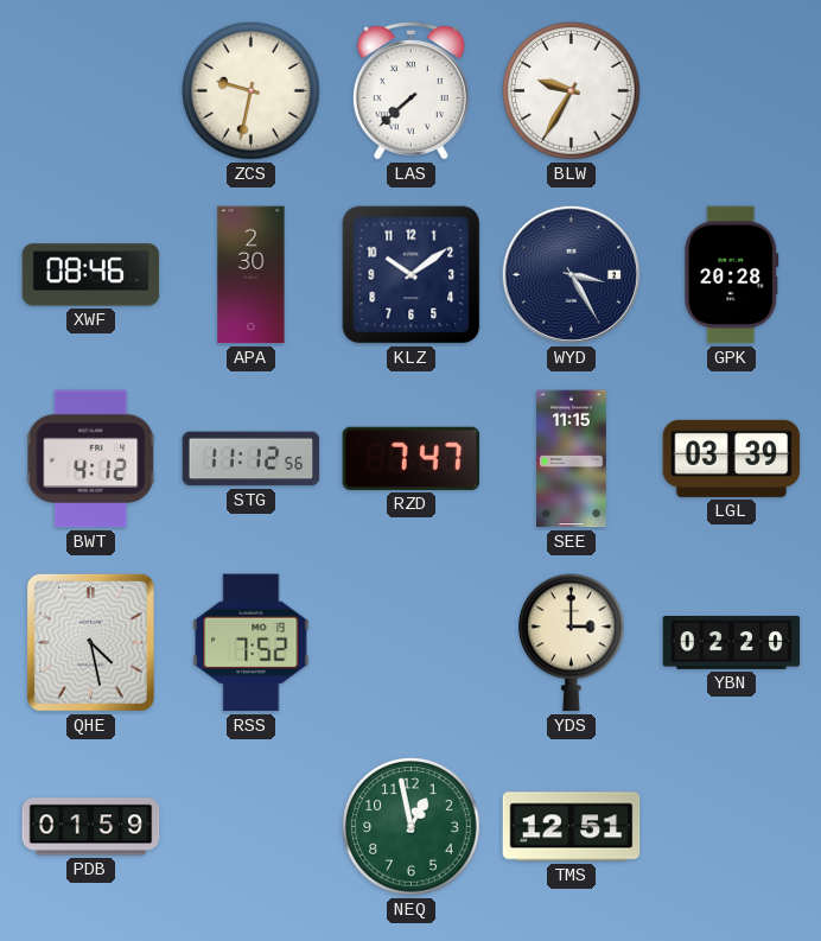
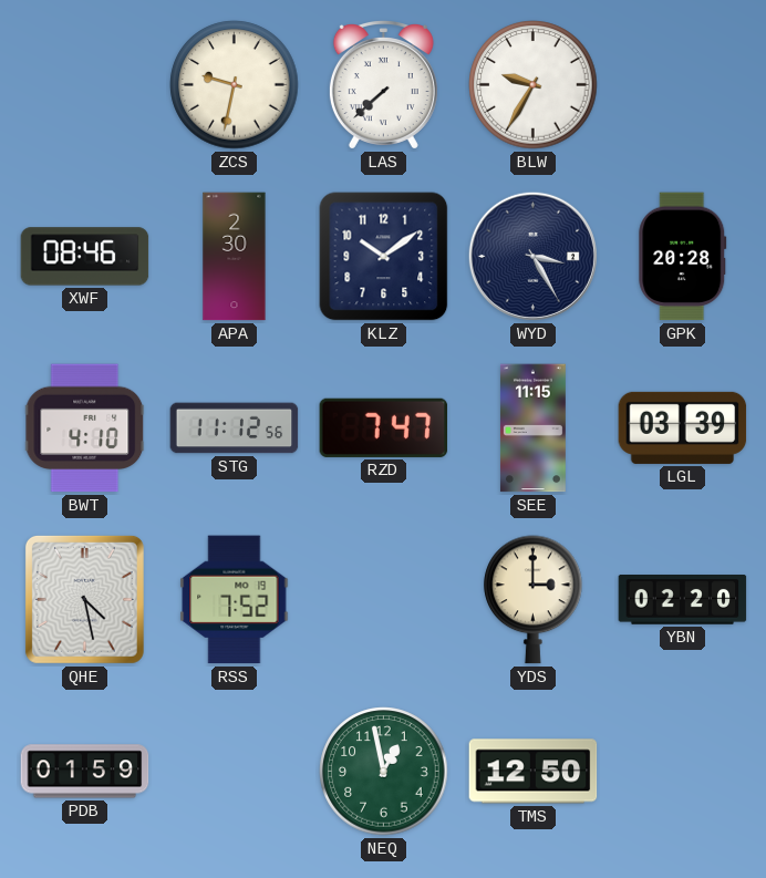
BWT: 4:12 -> 4:10
TMS: 12:51 -> 12:50
